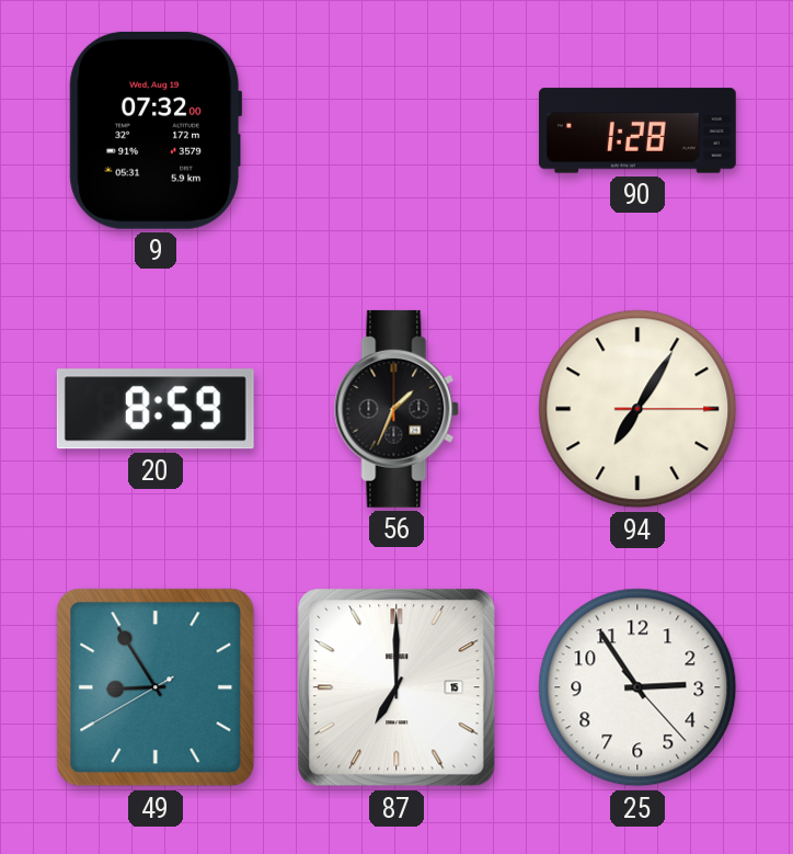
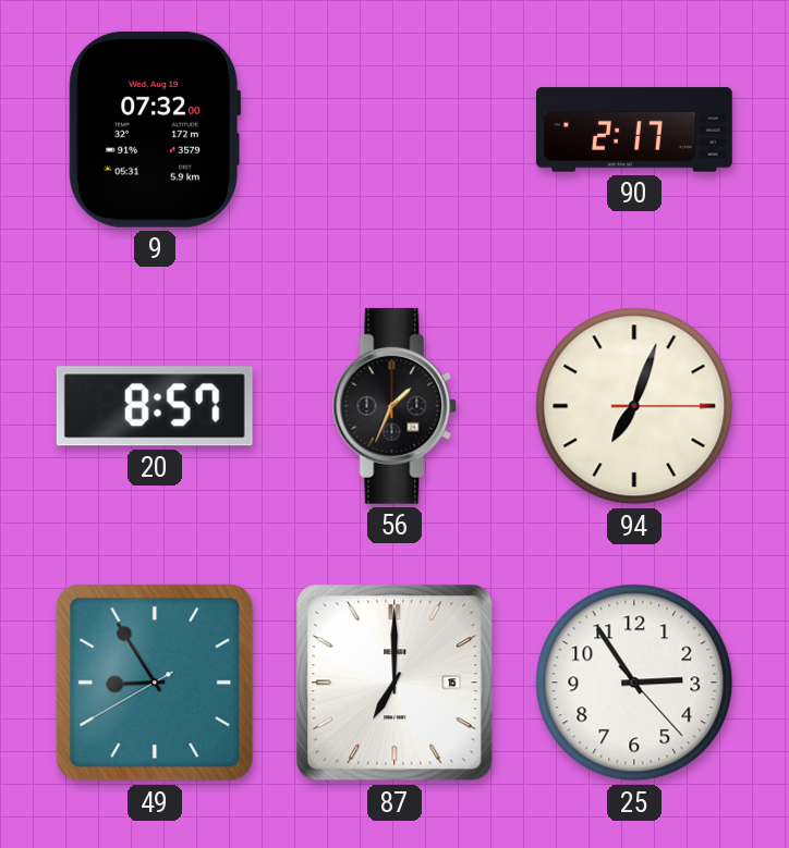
90: 1:28 -> 2:17
20: 8:59 -> 8:57
94: 7:05 -> 7:03
